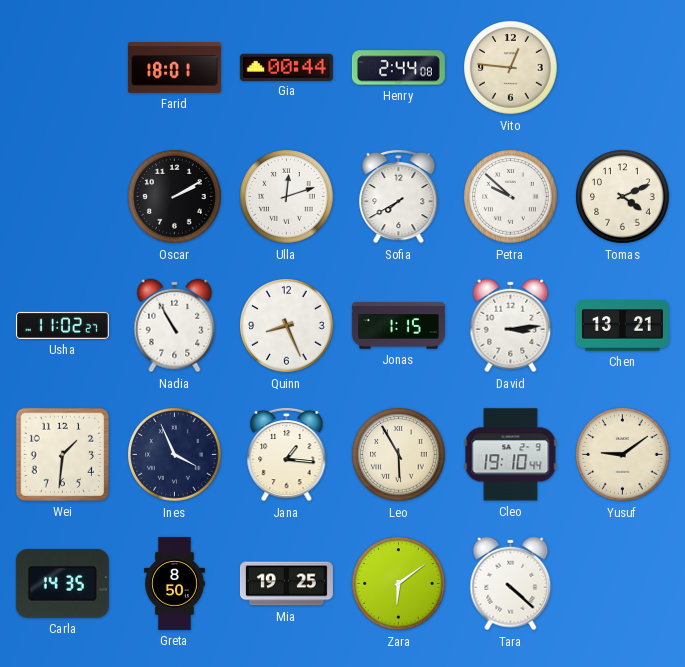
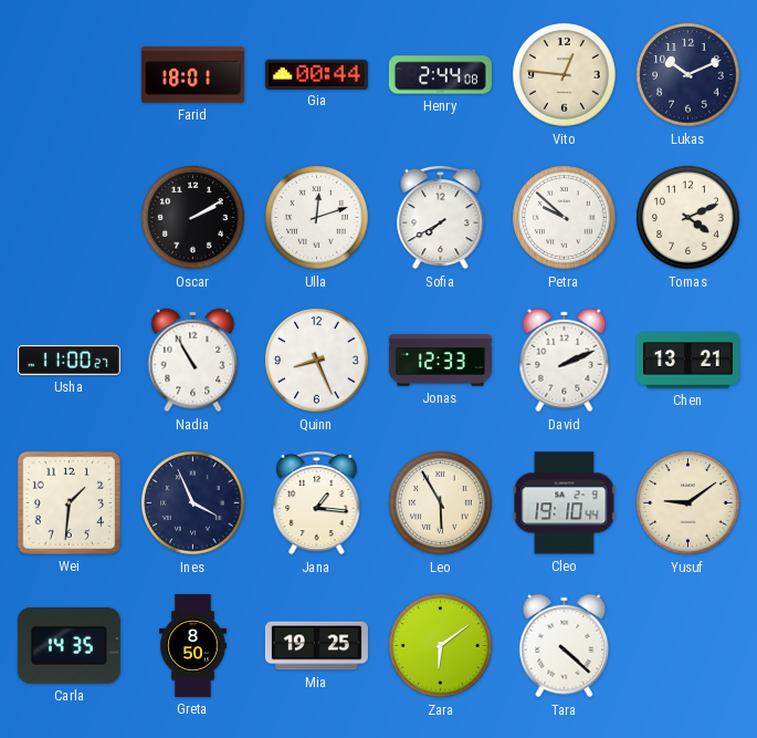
Lukas: none -> 10:11
Usha: 11:02 -> 11:00
Jonas: 1:15 -> 12:33
David: 3:14 -> 2:11
